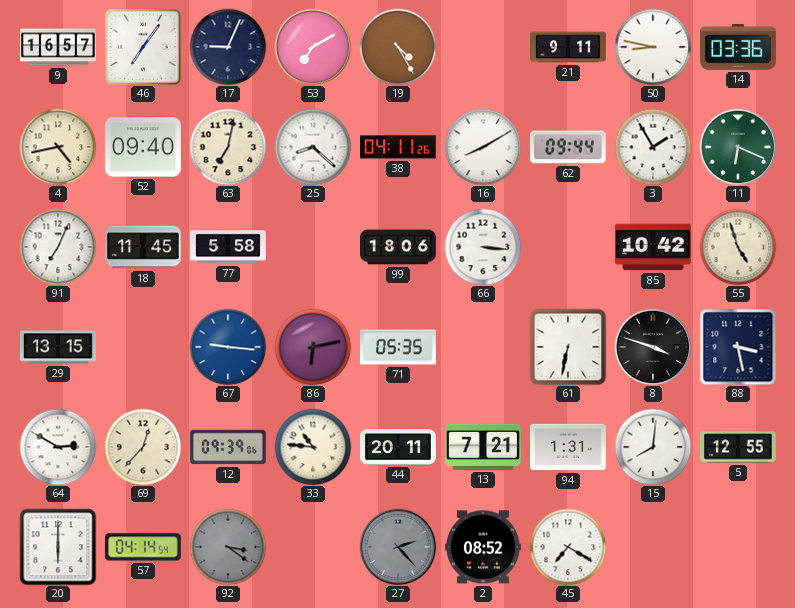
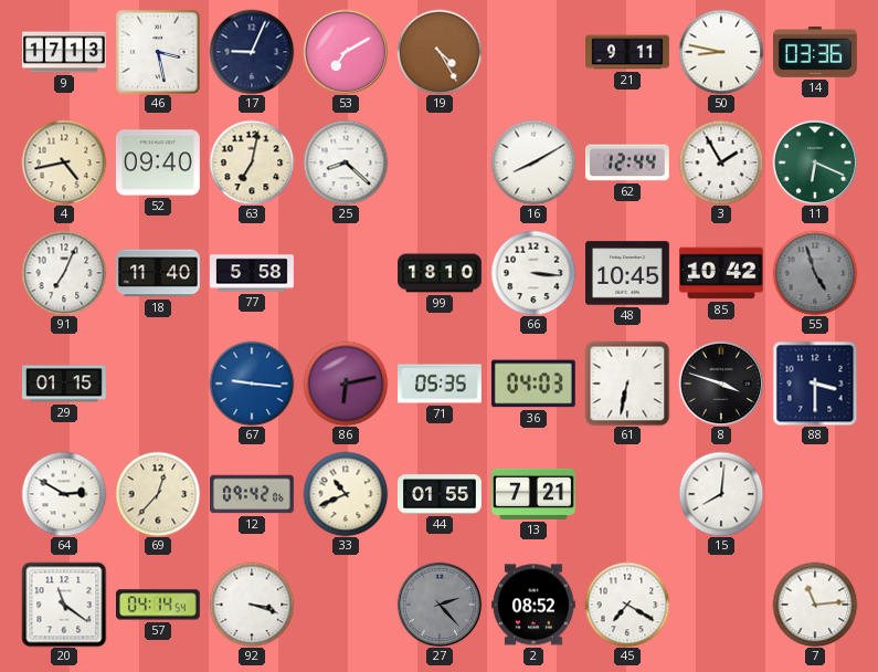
9: 16:57 -> 17:13
46: 7:06 -> 3:28
38: 04:11 -> none
62: 09:44 -> 12:44
18: 11:45 -> 11:40
99: 18:06 -> 18:10
48: none -> 10:45
55 dial: cream -> grey
29: 13:15 -> 01:15
36: none -> 04:03
88: 3:28 -> 3:30
12: 09:39 -> 09:42
33: 10:46 -> 10:41
44: 20:11 -> 01:55
94: 1:31 -> none
5: 12:55 -> none
20: 6:00 -> 11:21
92: 3:21 -> 3:18
92 dial: grey -> white
7: none -> 11:14
